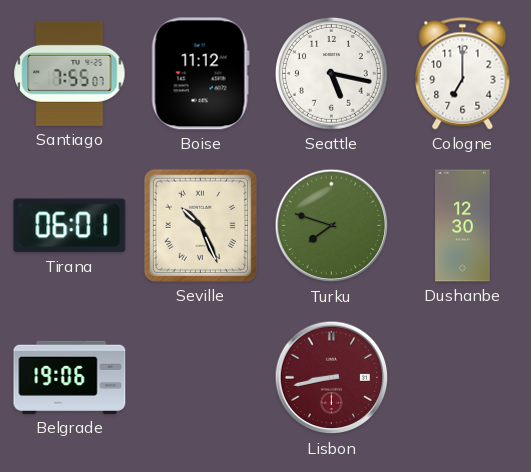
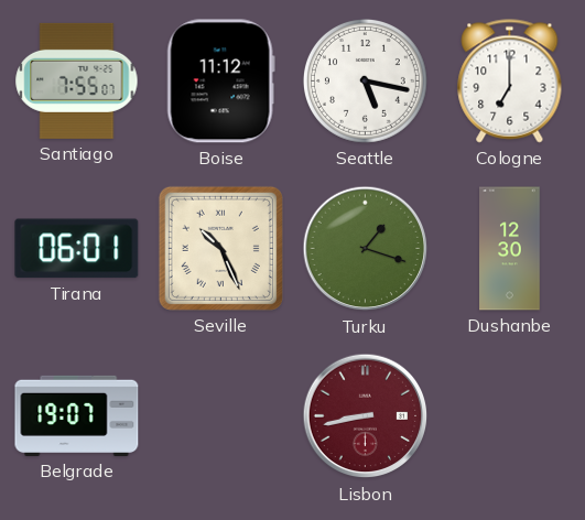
Turku: 7:48 -> 1:18
Belgrade: 19:06 -> 19:07
